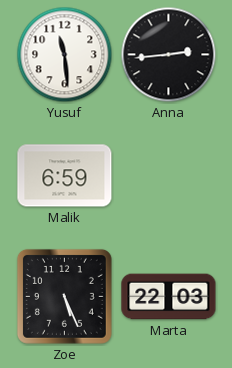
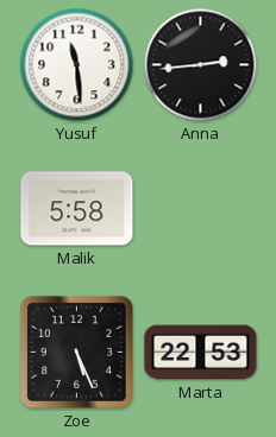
Malik: 6:59 -> 5:58
Marta: 22:03 -> 22:53
